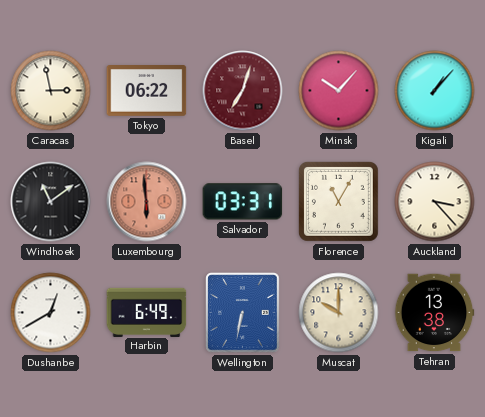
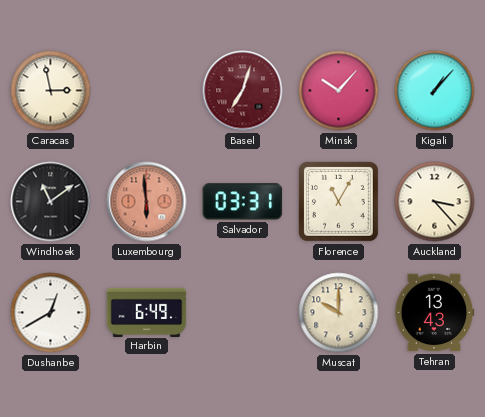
Tokyo: 06:22 -> none
Wellington: 6:32 -> none
Tehran: 13:38 -> 13:43
